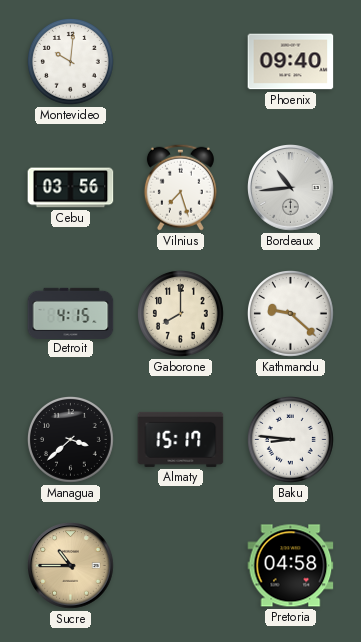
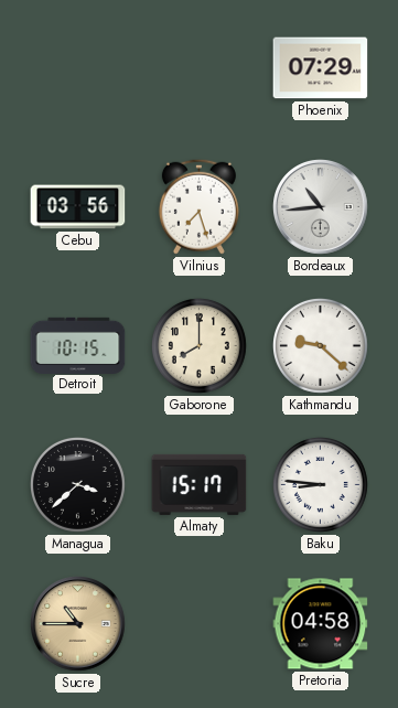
Montevideo: 10:01 -> none
Phoenix: 09:40 -> 07:29
Detroit: 4:15 -> 10:15
